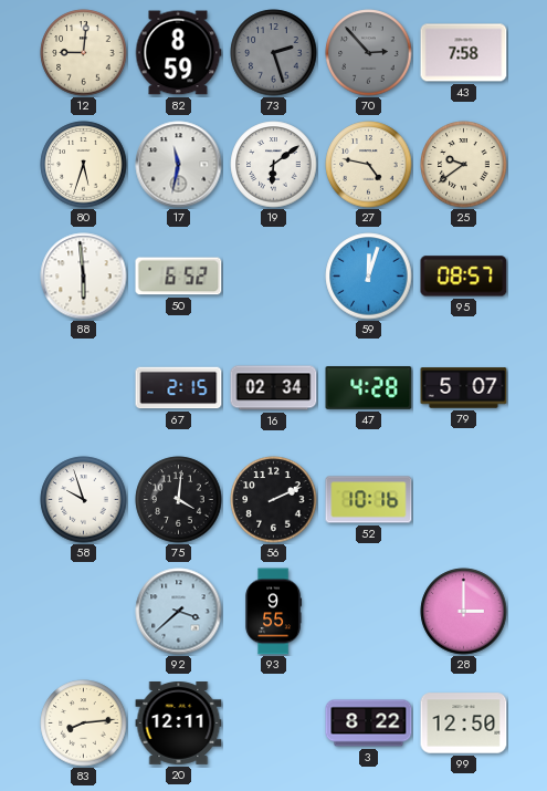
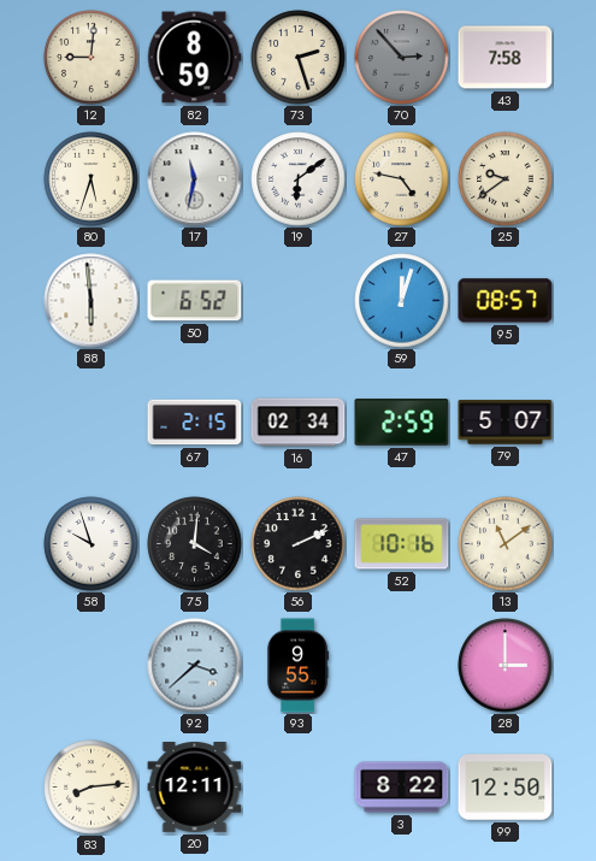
73 dial: grey -> cream
47: 4:28 -> 2:59
13: none -> 11:09
